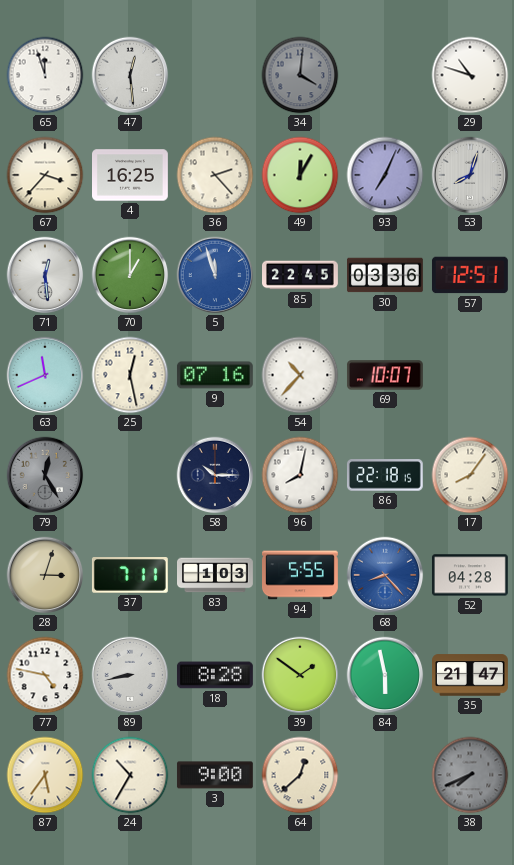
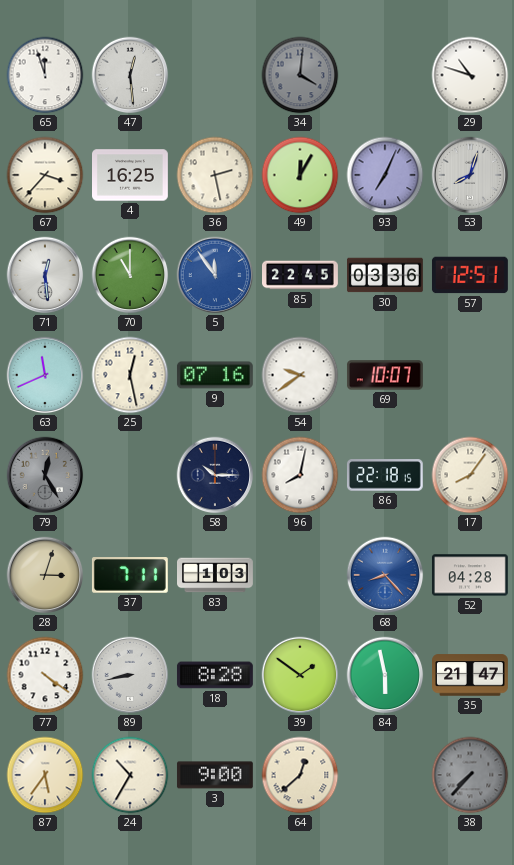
36: 2:23 -> 2:28
70: 1:00 -> 11:00
5: 11:57 -> 11:54
54: 10:37 -> 9:39
94: 5:55 -> none
77: 4:47 -> 4:21
38: 7:41 -> 7:37
